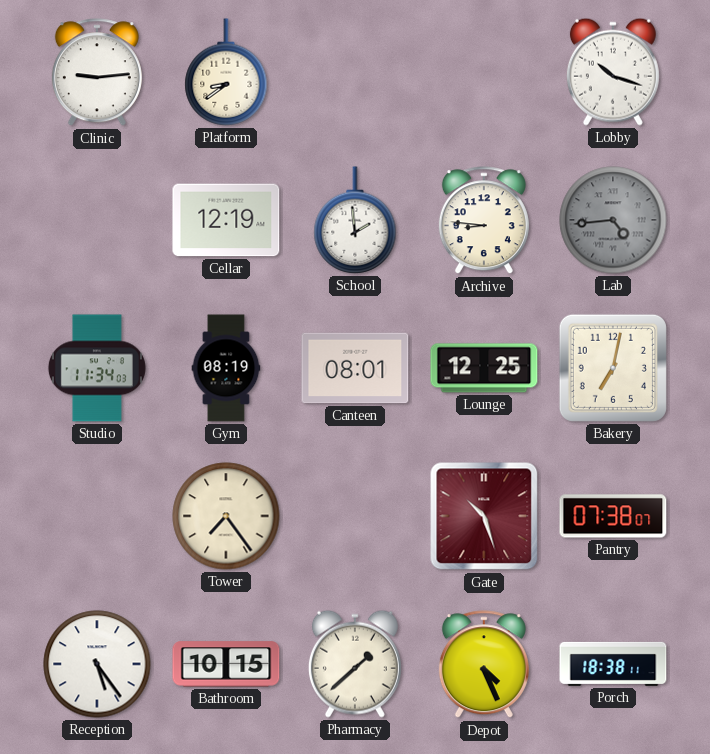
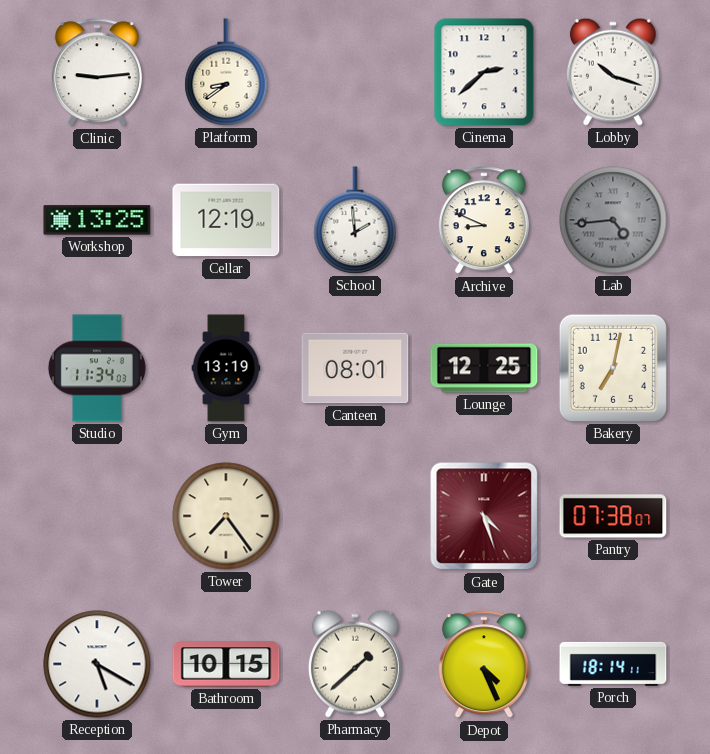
Cinema: none -> 2:38
Workshop: none -> 13:25
Archive: 8:46 -> 8:49
Gym: 08:19 -> 13:19
Gate: 10:27 -> 4:27
Reception: 5:24 -> 5:20
Porch: 18:38 -> 18:14
